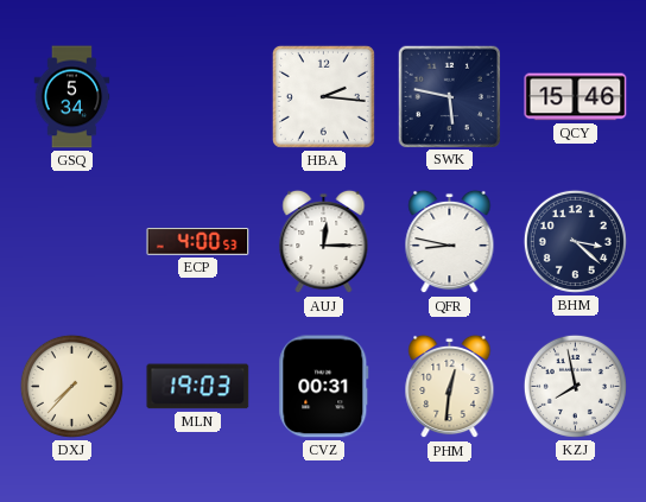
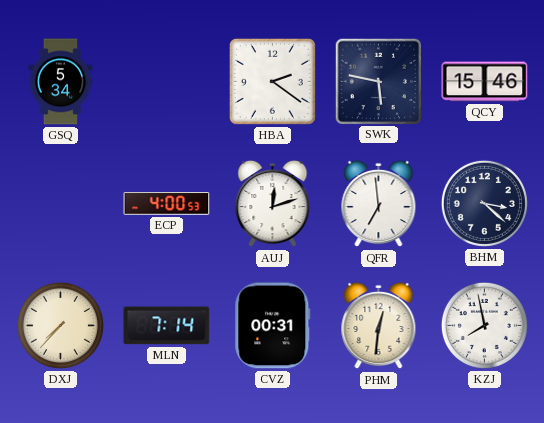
HBA: 2:16 -> 2:21
AUJ: 12:15 -> 12:12
QFR: 8:47 -> 6:59
MLN: 19:03 -> 7:14
